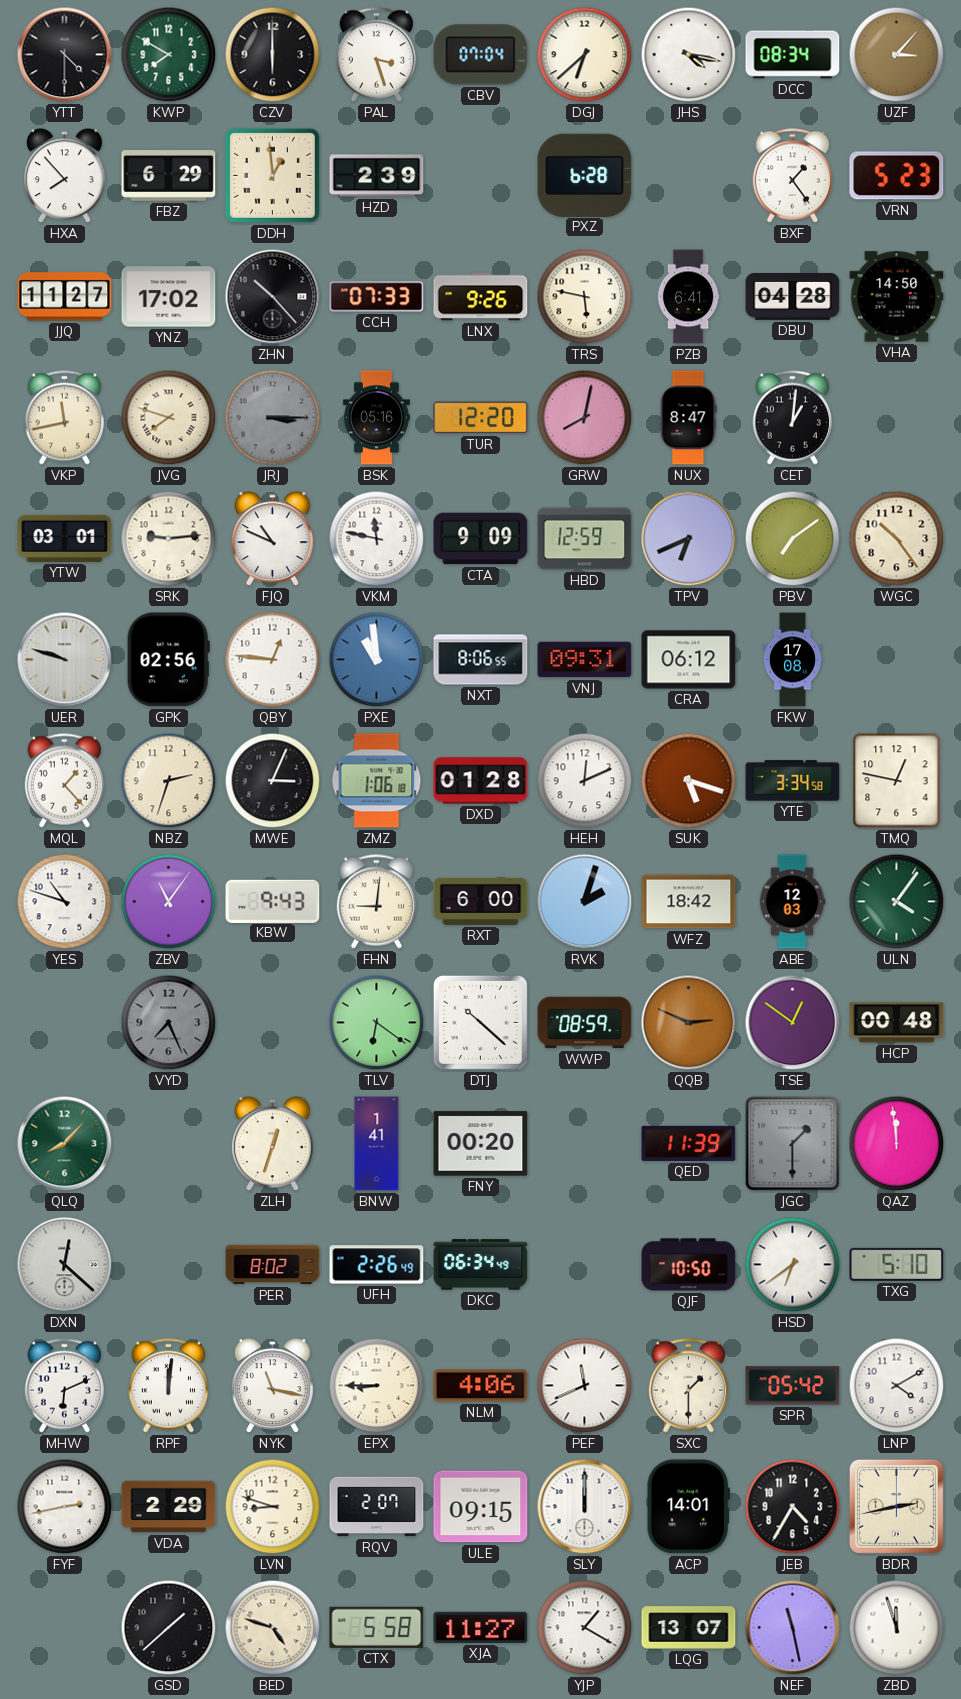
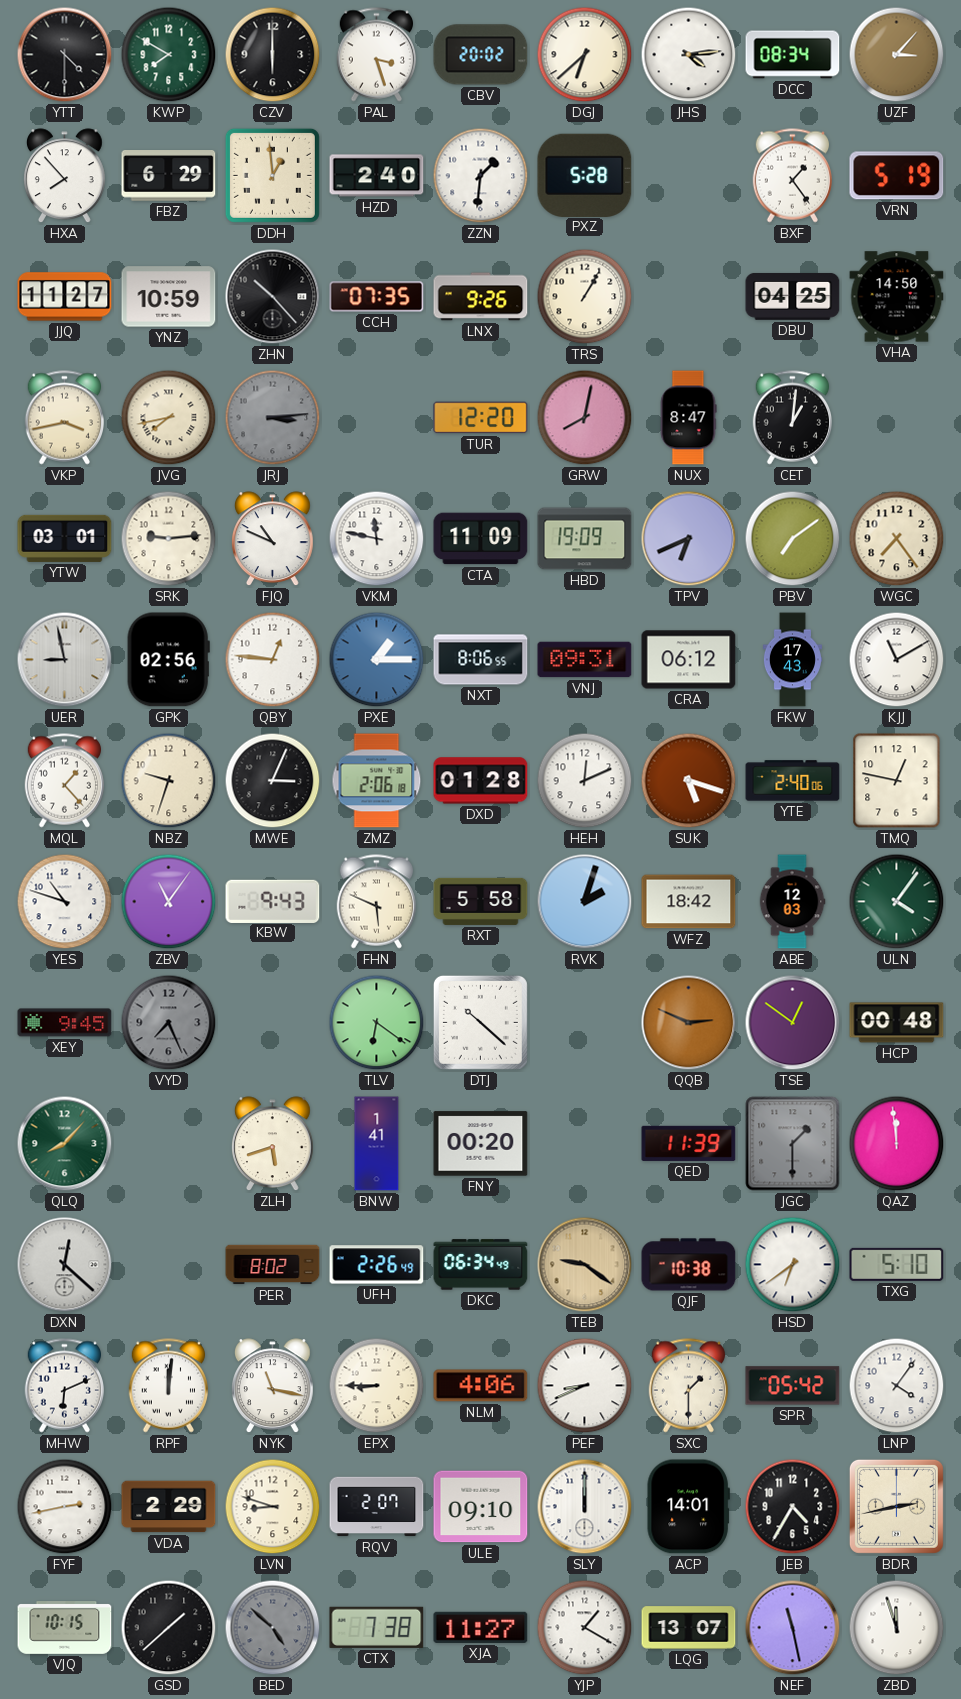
CBV: 07:04 -> 20:02
JHS: 4:17 -> 4:14
HZD: 2:39 -> 2:40
ZZN: none -> 1:31
PXZ: 6:28 -> 5:28
VRN: 5:23 -> 5:19
YNZ: 17:02 -> 10:59
CCH: 07:33 -> 07:35
TRS: 5:47 -> 1:05
PZB: 6:41 -> none
DBU: 04:28 -> 04:25
VKP: 11:43 -> 3:43
JVG: 7:48 -> 7:43
JRJ: 3:15 -> 3:14
BSK: 05:16 -> none
CTA: 9:09 -> 11:09
HBD: 12:59 -> 19:09
WGC: 10:24 -> 7:24
UER: 9:48 -> 8:58
PXE: 10:59 -> 1:15
FKW: 17:08 -> 17:43
KJJ: none -> 11:10
NBZ: 2:33 -> 9:33
ZMZ: 1:06 -> 2:06
YTE: 3:34 -> 2:40
FHN: 9:01 -> 5:49
RXT: 6:00 -> 5:58
XEY: none -> 9:45
WWP: 08:59 -> none
ZLH: 12:33 -> 5:42
TEB: none -> 9:21
QJF: 10:50 -> 10:38
PEF: 11:41 -> 8:41
LNP: 4:10 -> 4:06
ULE: 09:15 -> 09:10
VJQ: none -> 10:15
BED: 4:48 -> 4:52
BED dial: cream -> grey
CTX: 5:58 -> 7:38
